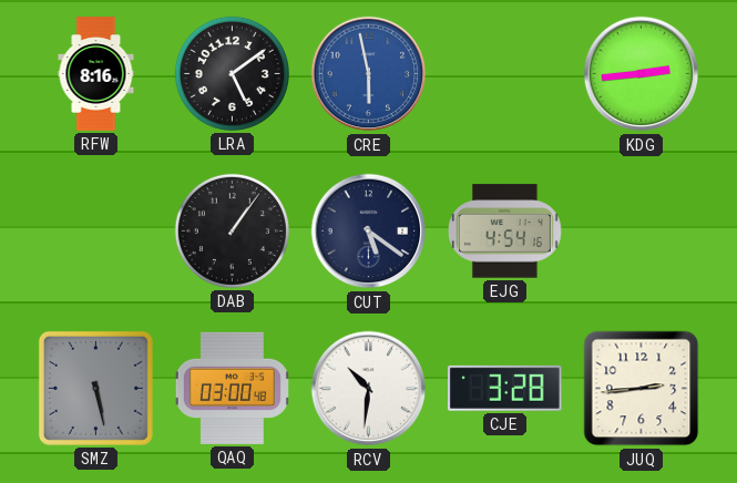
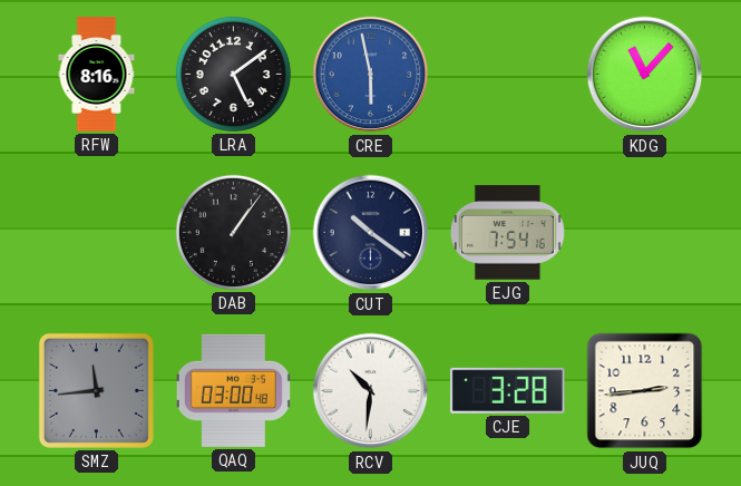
KDG: 2:44 -> 11:07
CUT: 5:21 -> 10:21
EJG: 4:54 -> 7:54
SMZ: 5:28 -> 11:44
